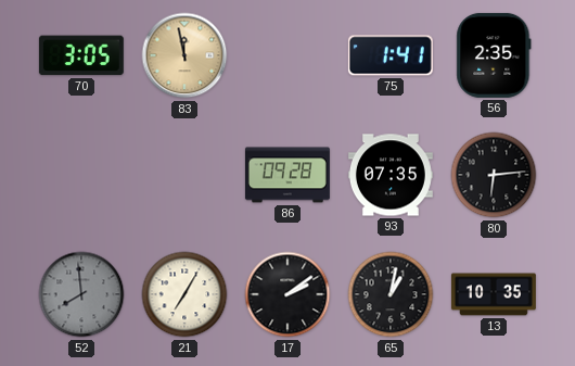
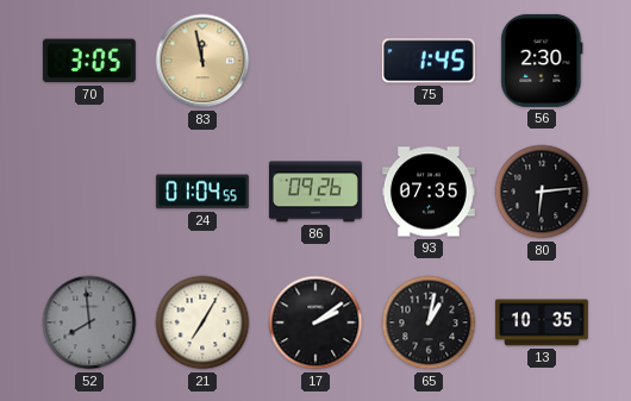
75: 1:41 -> 1:45
56: 2:35 -> 2:30
24: none -> 01:04
86: 09:28 -> 09:26
